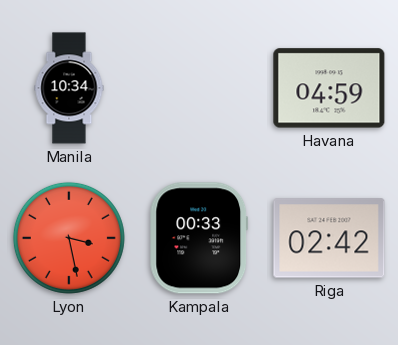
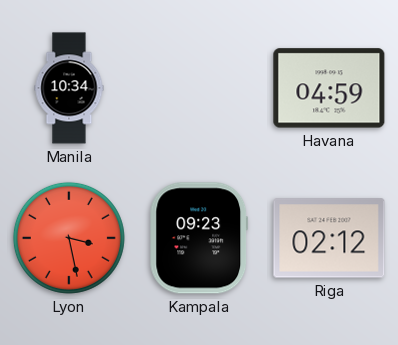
Kampala: 00:33 -> 09:23
Riga: 02:42 -> 02:12
